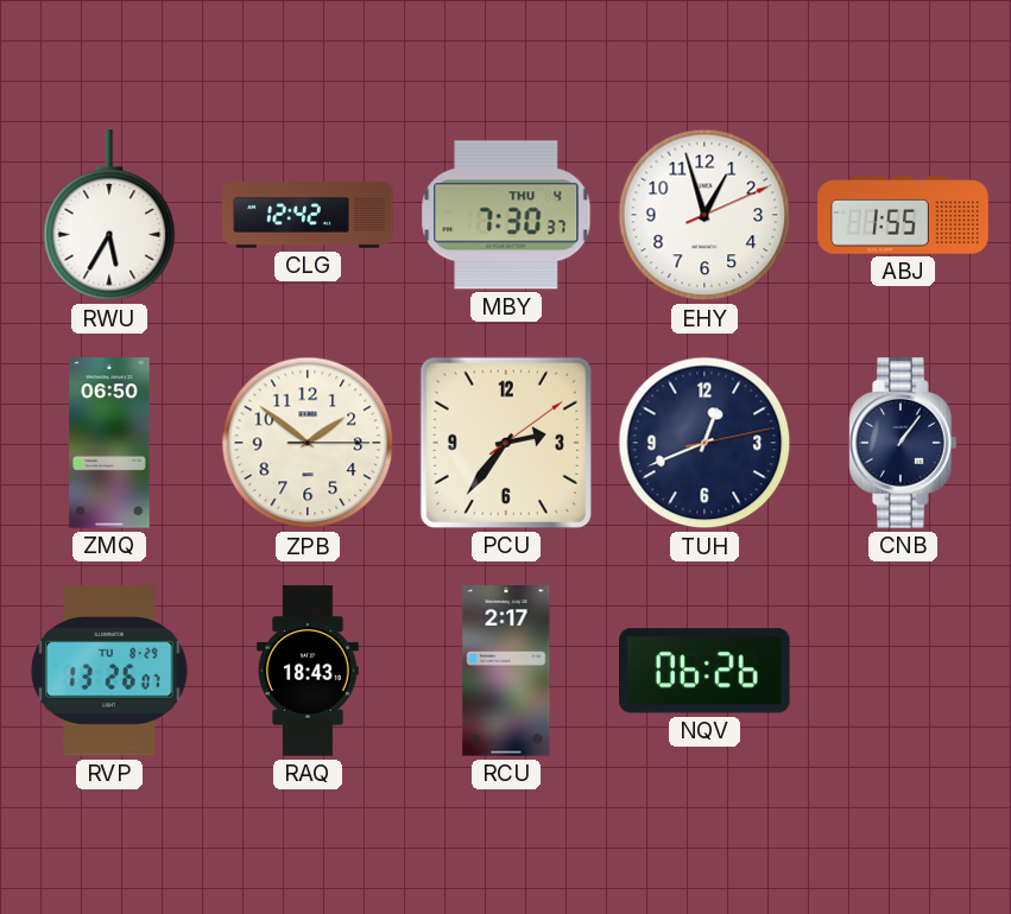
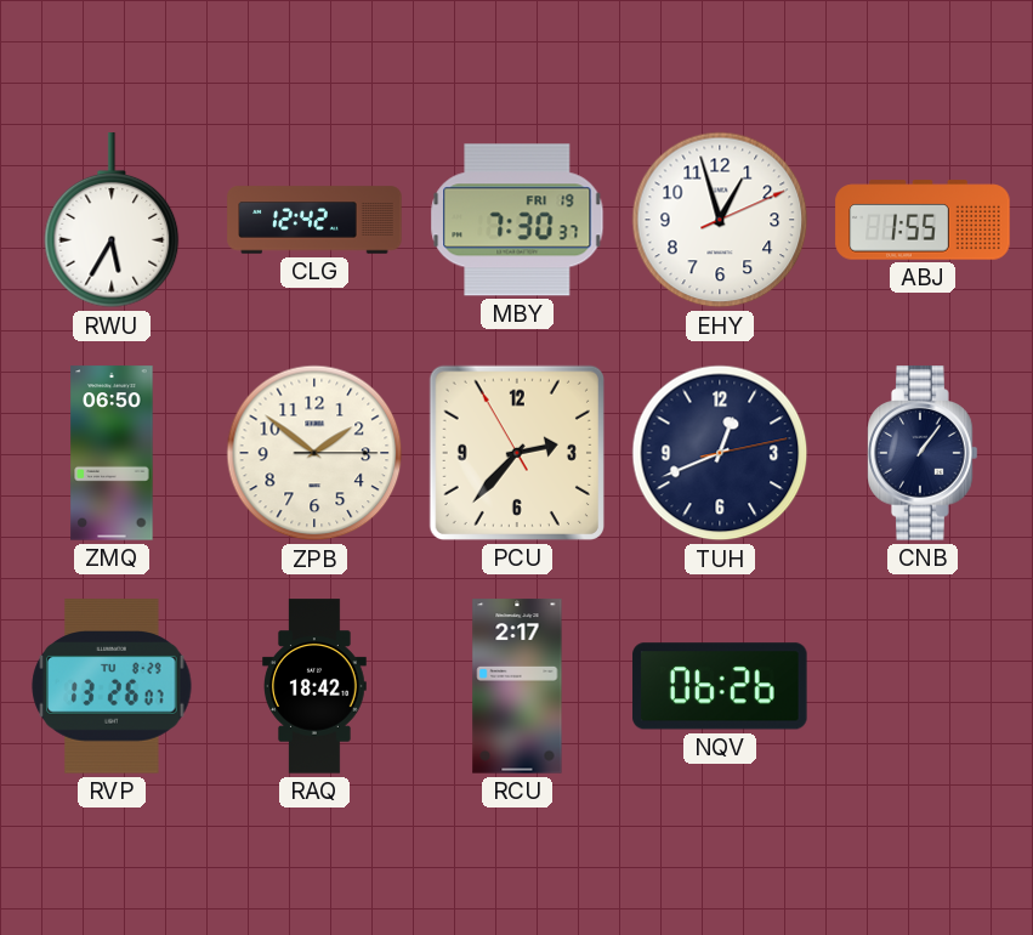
MBY date: THU 4 -> FRI 19
PCU: 2:36:09 -> 2:36:55
RAQ: 18:43 -> 18:42
